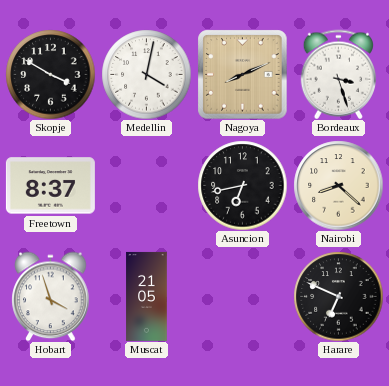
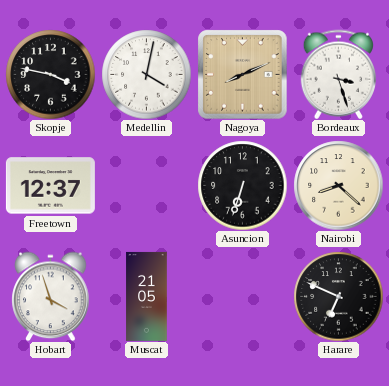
Skopje: 3:50 -> 3:47
Freetown: 8:37 -> 12:37
Asuncion: 6:43 -> 6:33
